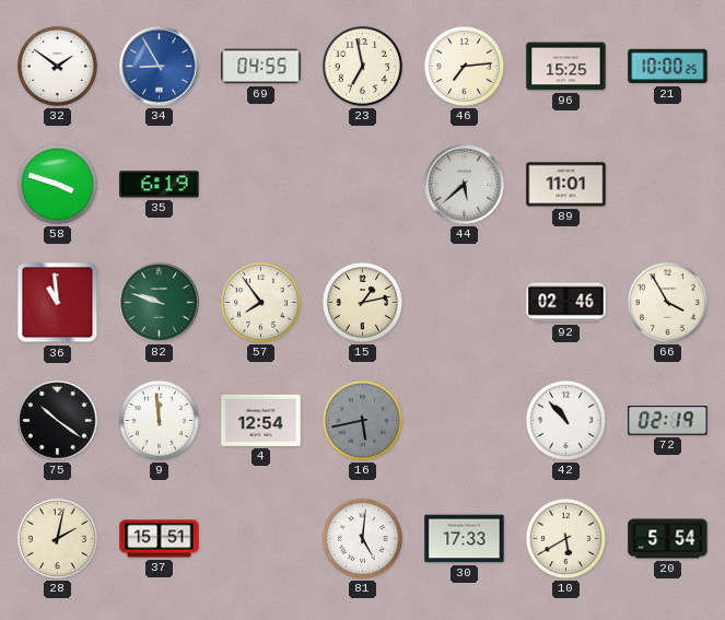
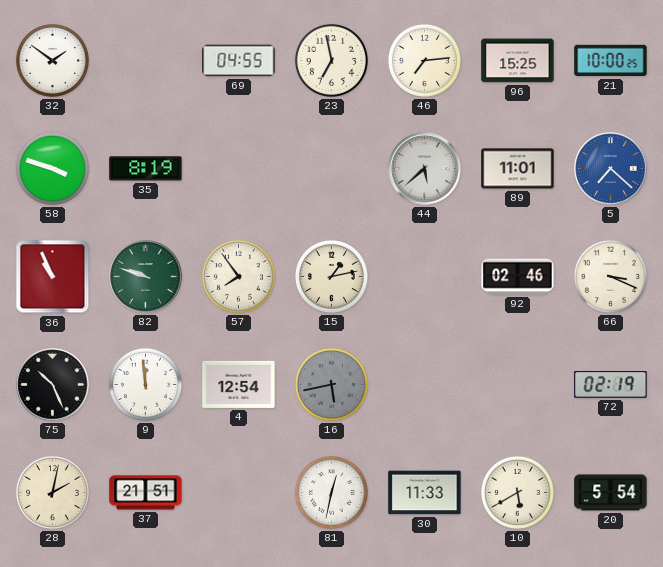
34: 8:55 -> none
35: 6:19 -> 8:19
5: none -> 7:22
36: 10:59 -> 10:56
66: 3:55 -> 3:19
75: 10:21 -> 10:26
42: 10:53 -> none
37: 15:51 -> 21:51
81: 5:01 -> 12:32
30: 17:33 -> 11:33
